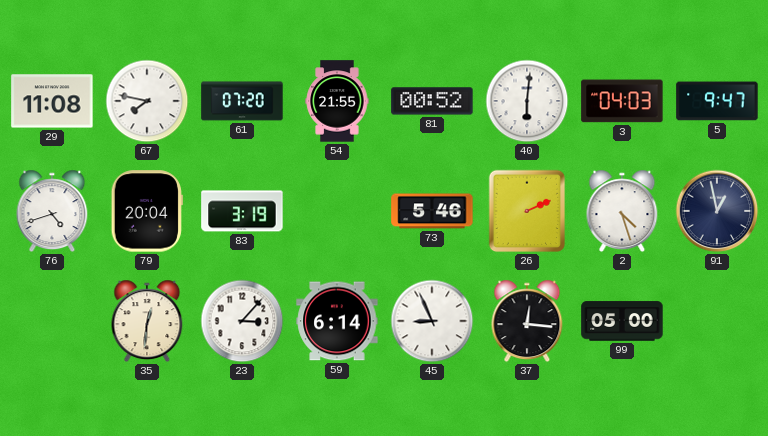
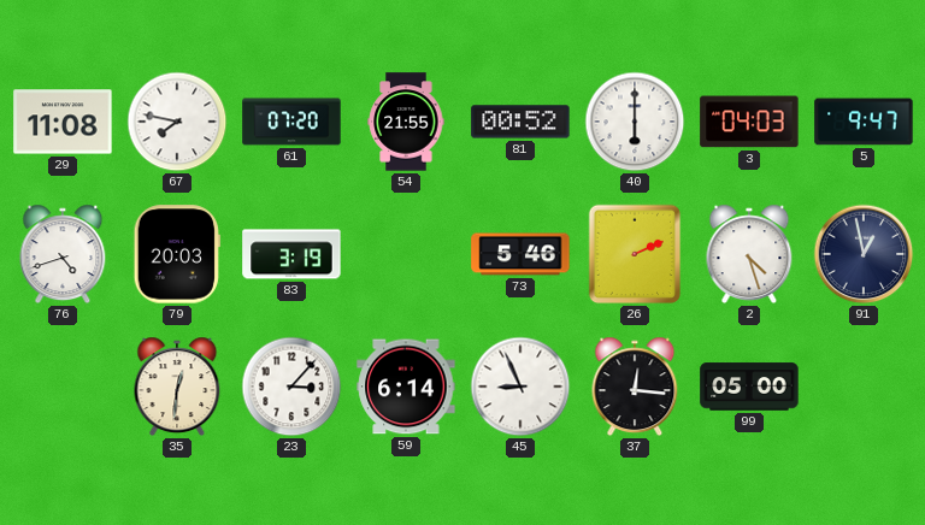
40: 6:01 -> 6:00
79: 20:04 -> 20:03
